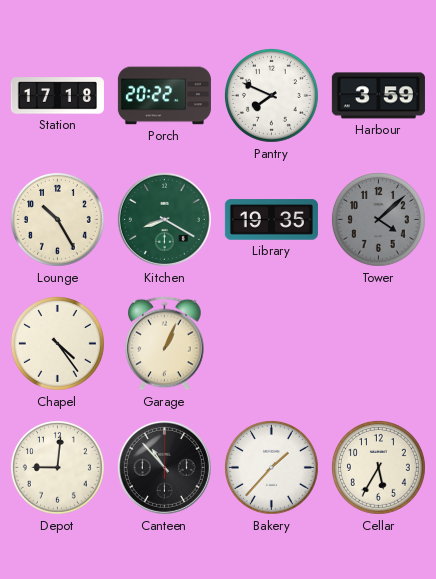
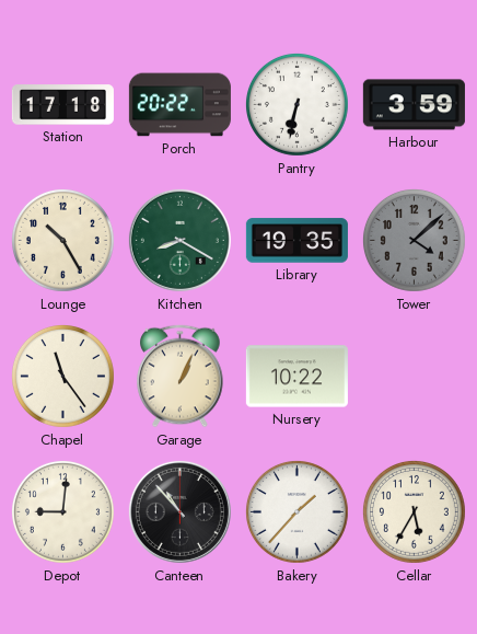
Pantry: 7:49 -> 6:32
Chapel: 4:24 -> 11:24
Nursery: none -> 10:22
